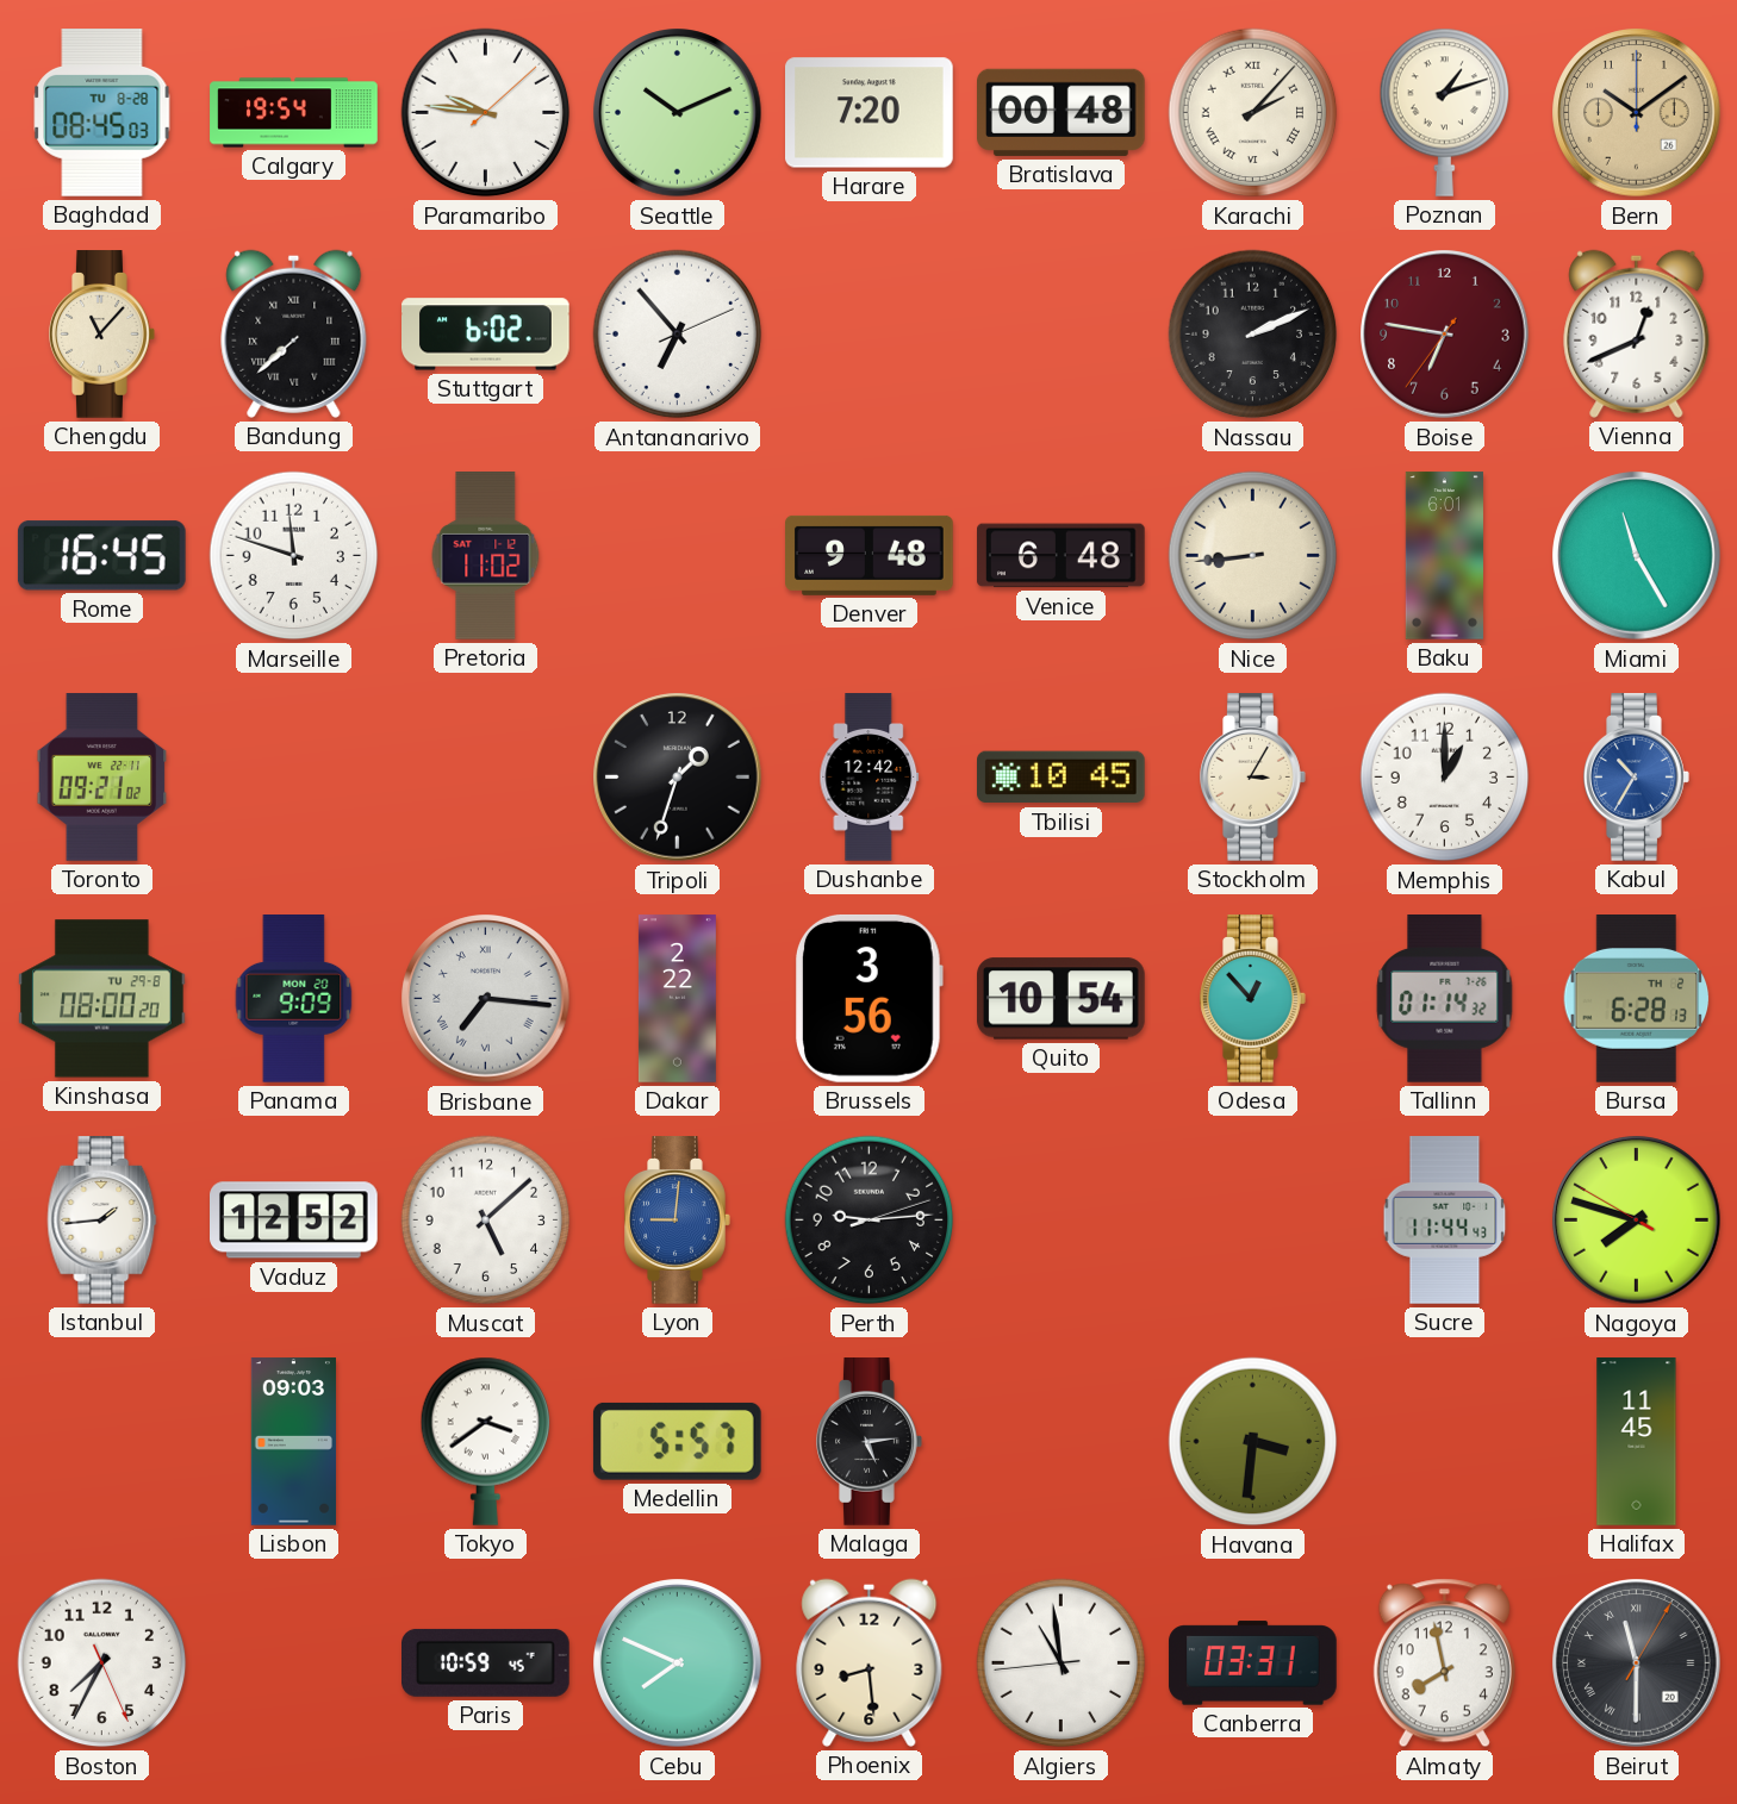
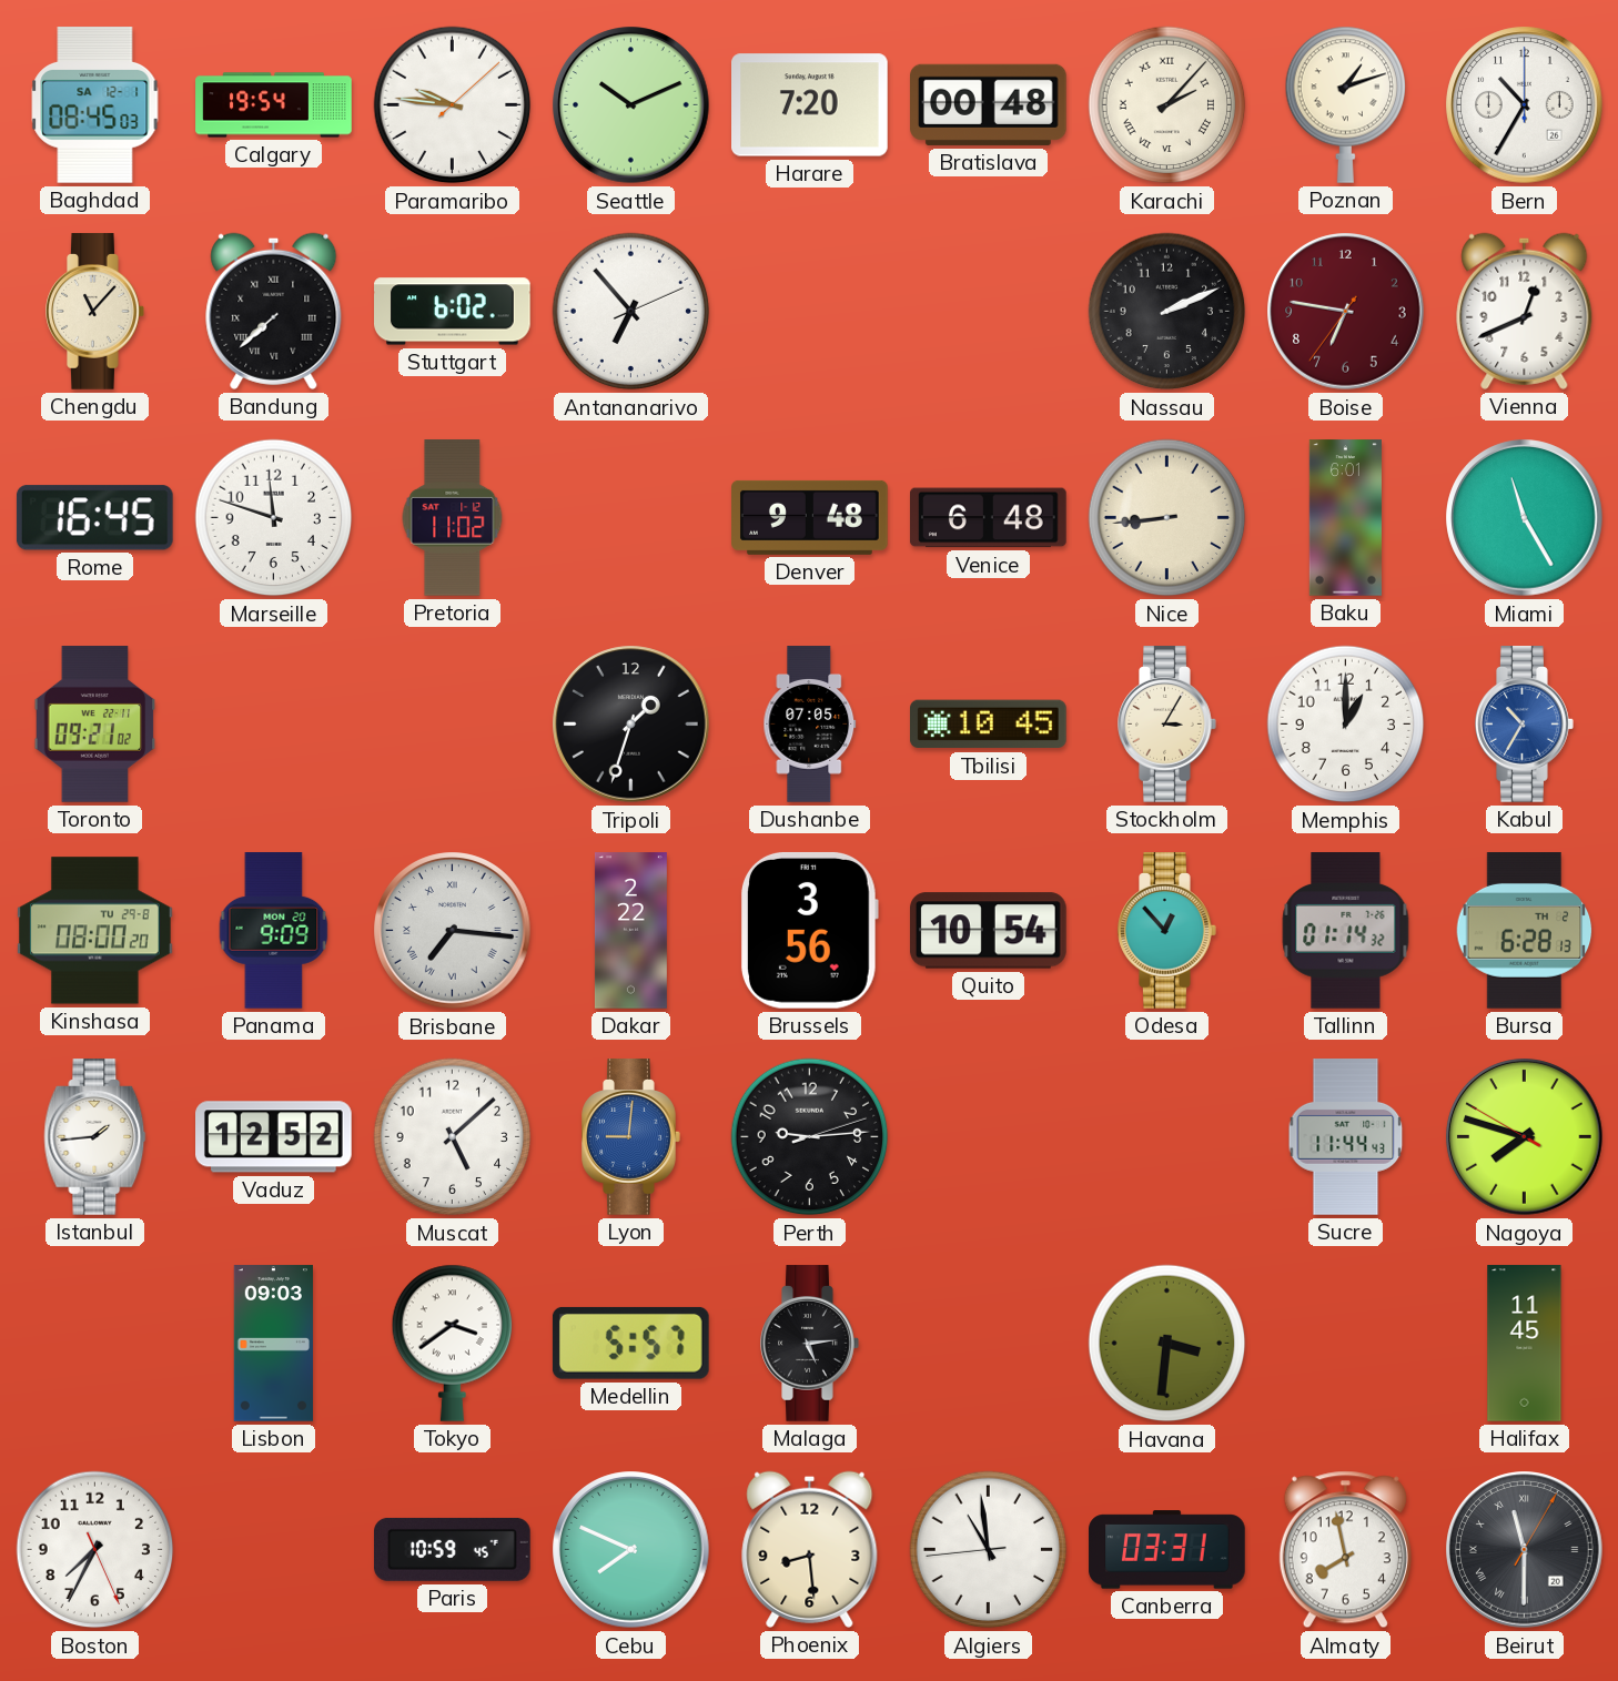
Baghdad date: TU 8-28 -> SA 12-1
Bern: 10:09 -> 10:35
Bern dial: champagne -> white
Dushanbe: 12:42 -> 07:05
